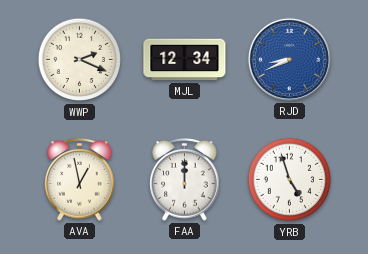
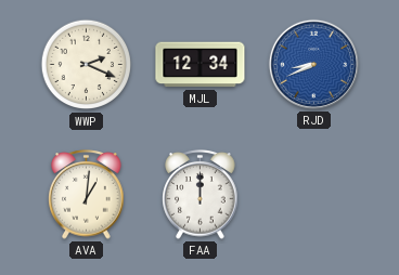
AVA: 12:58 -> 1:01
YRB: 4:57 -> none
